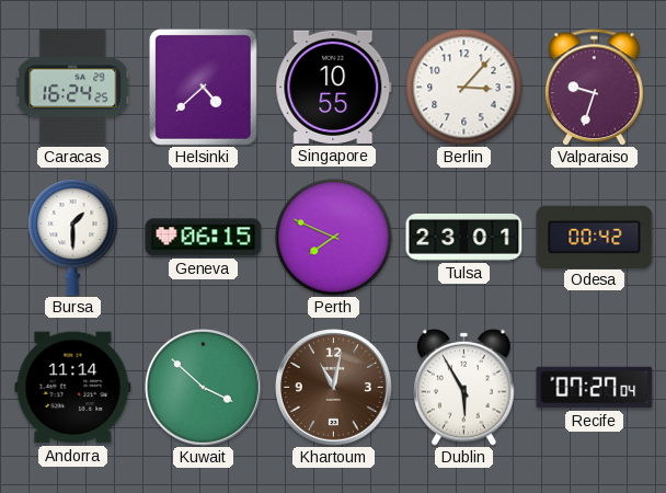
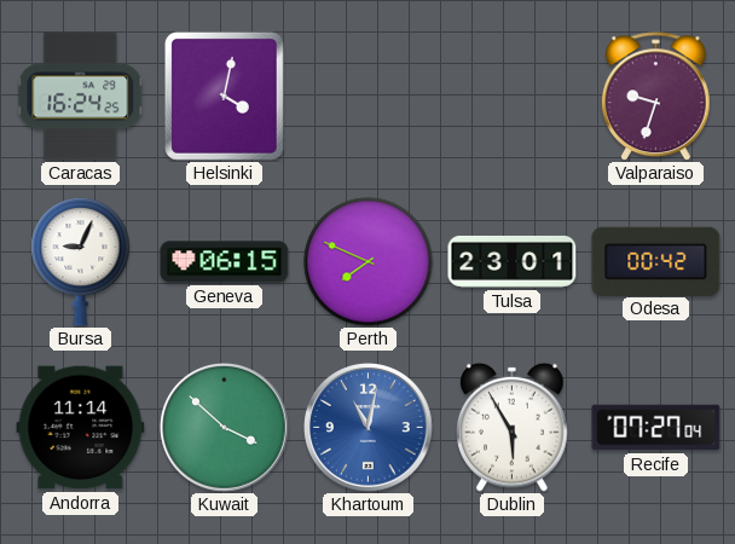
Helsinki: 4:38 -> 4:02
Singapore: 10:55 -> none
Berlin: 3:07 -> none
Bursa: 1:30 -> 9:04
Khartoum dial: brown -> blue
